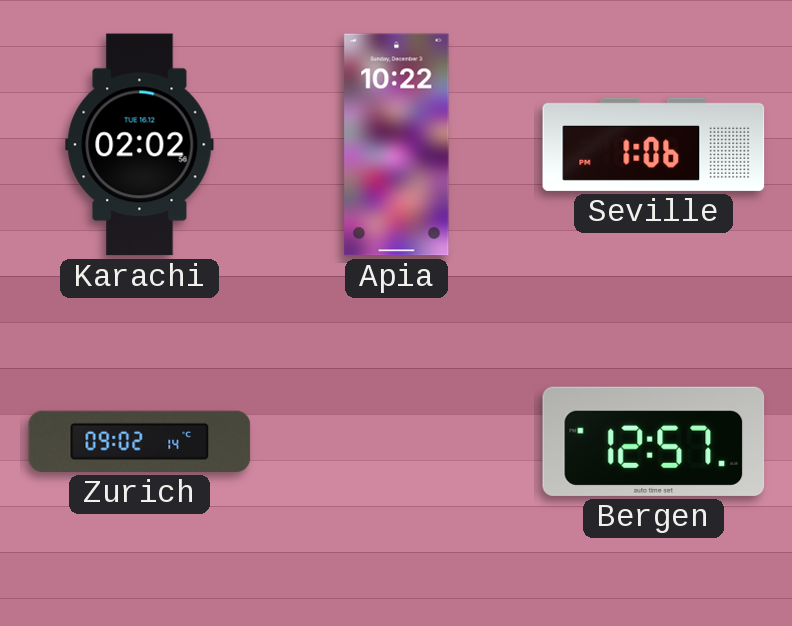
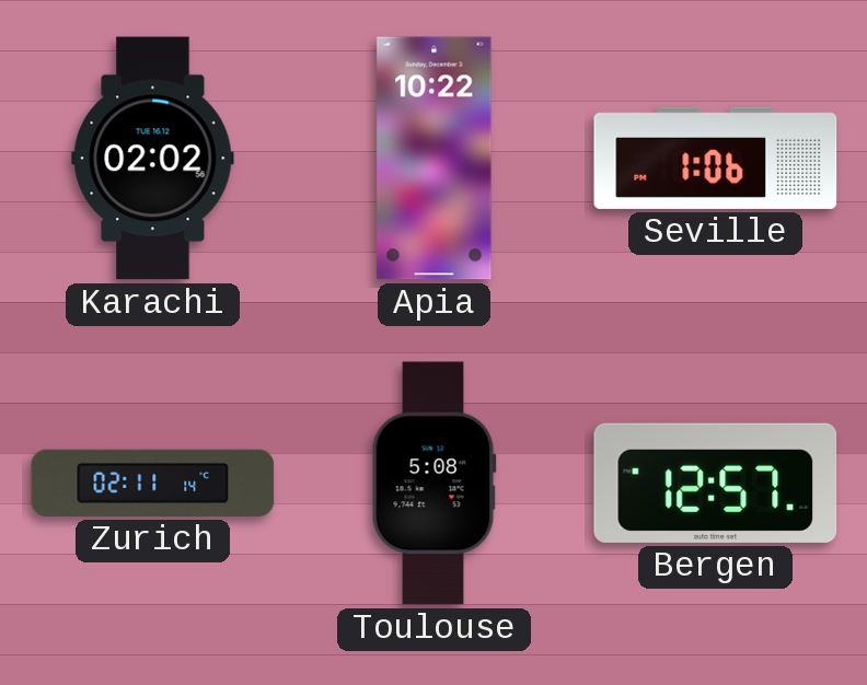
Zurich: 09:02 -> 02:11
Toulouse: none -> 5:08
